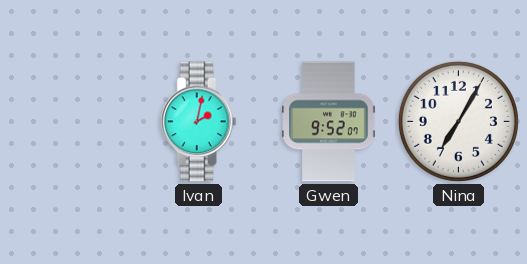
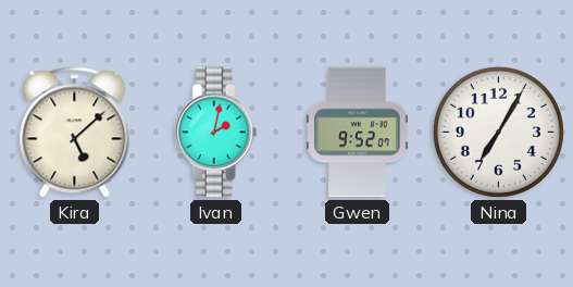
Kira: none -> 5:08
